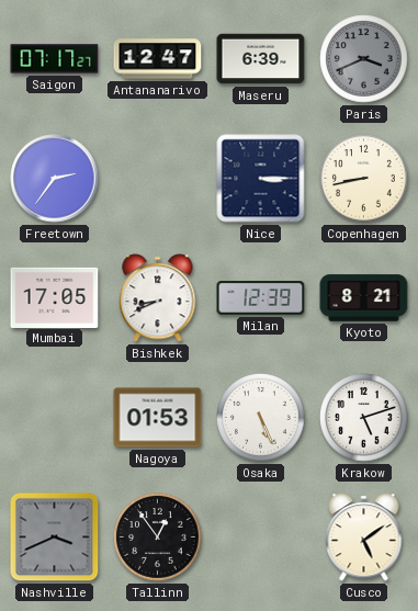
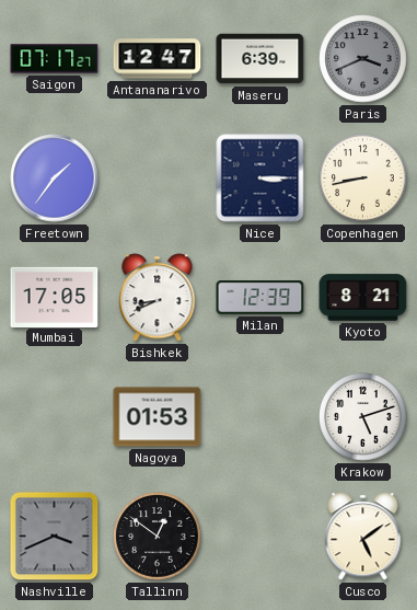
Freetown: 2:36 -> 1:36
Osaka: 5:26 -> none
Tallinn: 12:54 -> 12:51
